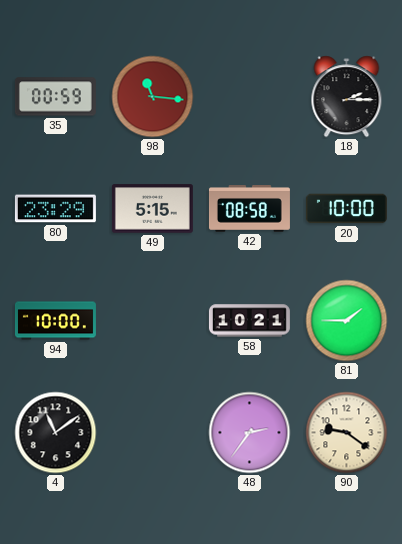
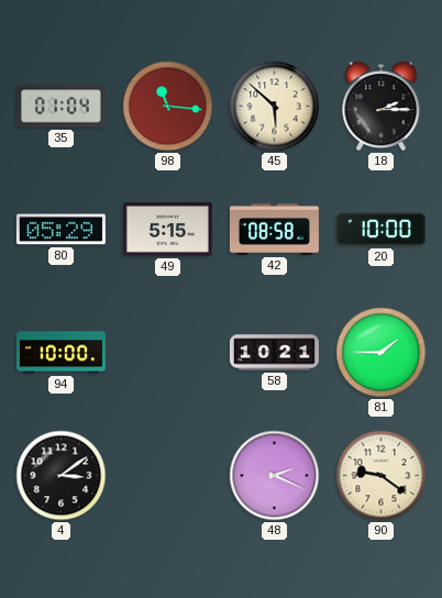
35: 00:59 -> 01:04
45: none -> 5:52
80: 23:29 -> 05:29
4: 11:09 -> 3:09
48: 2:36 -> 2:19
